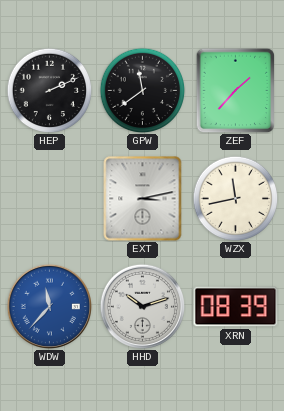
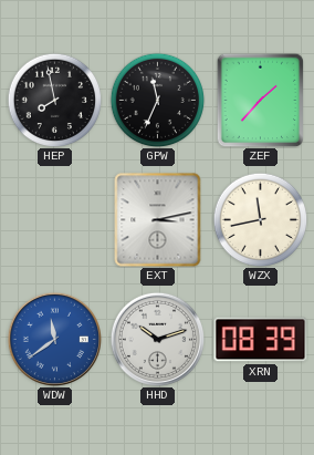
HEP: 2:11 -> 7:58
GPW: 11:39 -> 11:34
WDW: 11:37 -> 11:39
